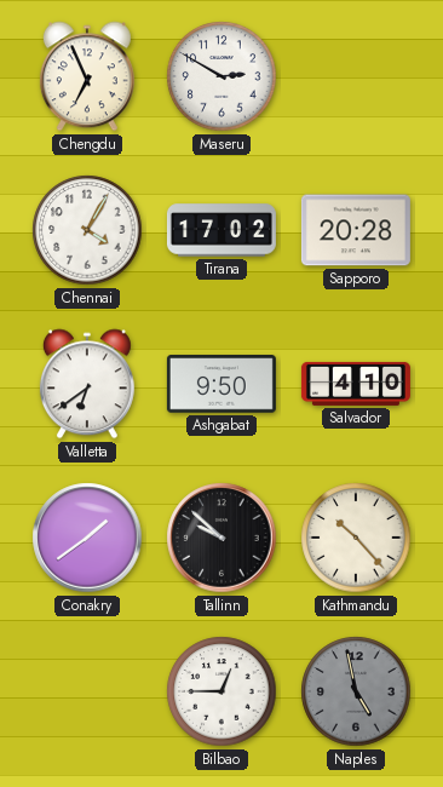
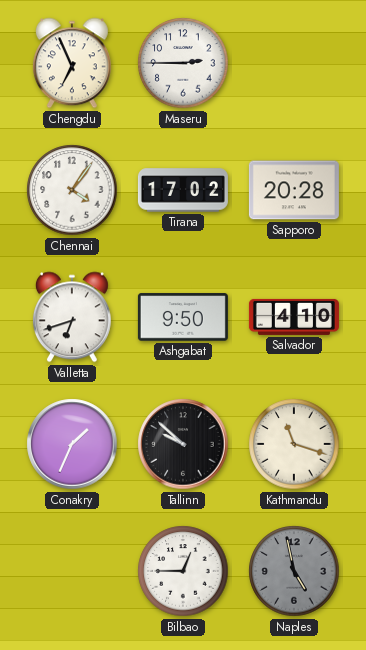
Maseru: 2:50 -> 2:45
Chennai: 4:05 -> 4:06
Valletta: 6:39 -> 6:42
Conakry: 1:39 -> 1:34
Kathmandu: 10:23 -> 11:18
